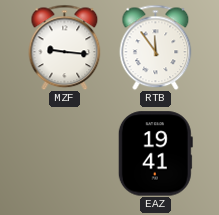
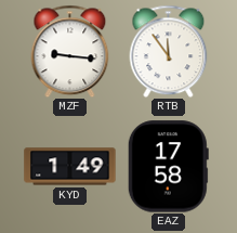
KYD: none -> 1:49
EAZ: 19:41 -> 17:58
